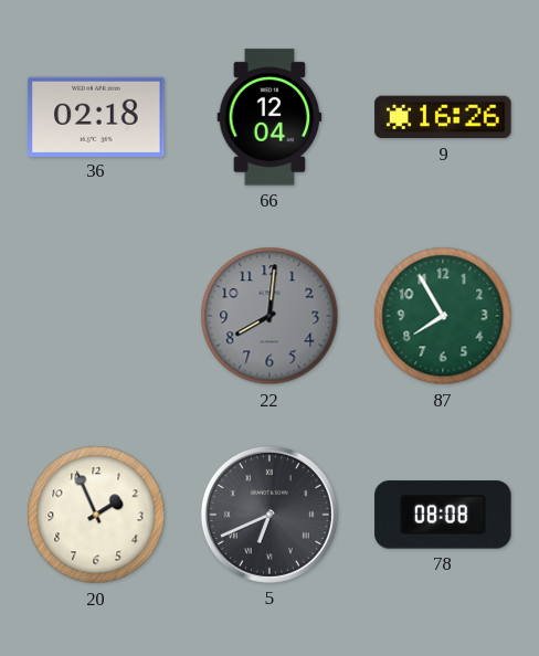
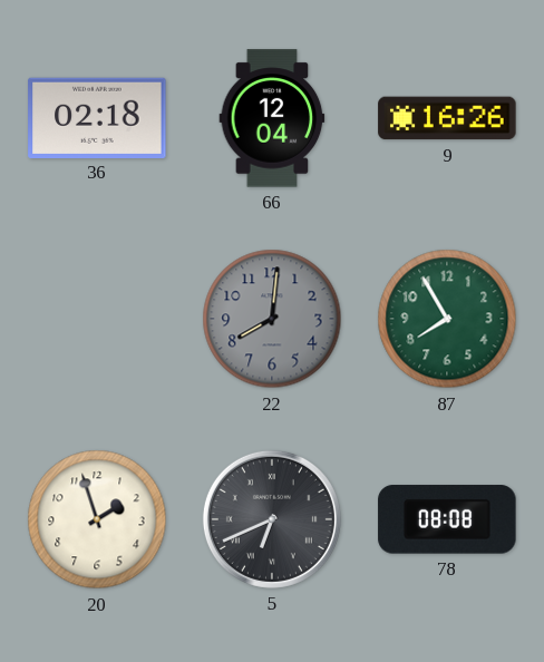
20: 1:56 -> 1:57
